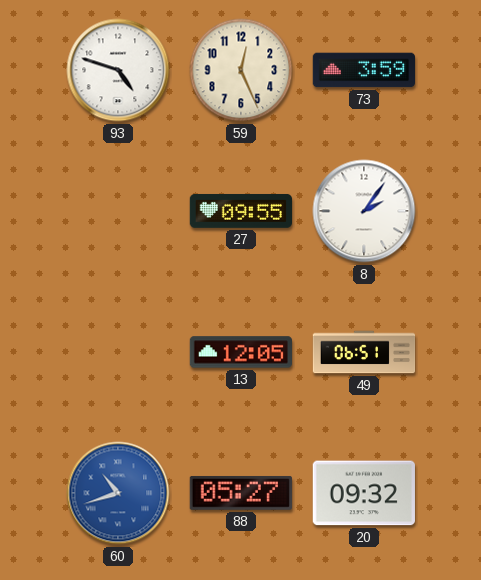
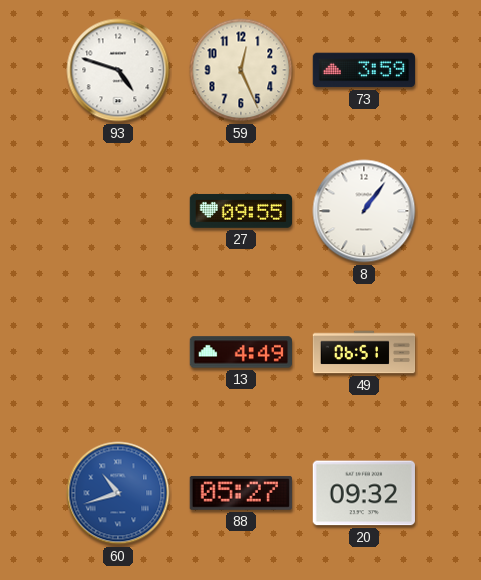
8: 2:06 -> 1:06
13: 12:05 -> 4:49
